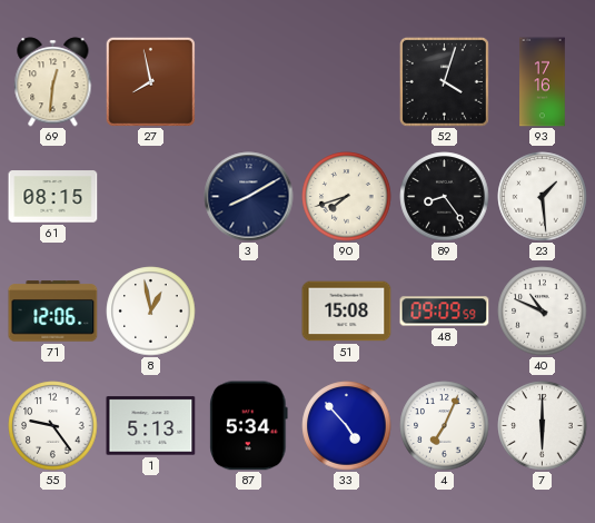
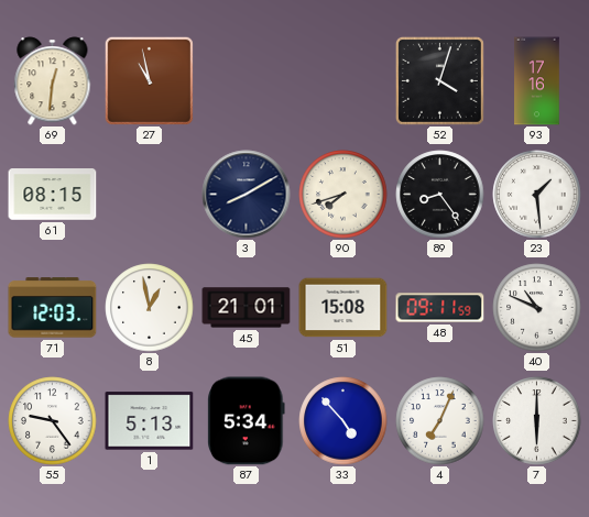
27: 7:58 -> 10:58
71: 12:06 -> 12:03
45: none -> 21:01
48: 09:09 -> 09:11
